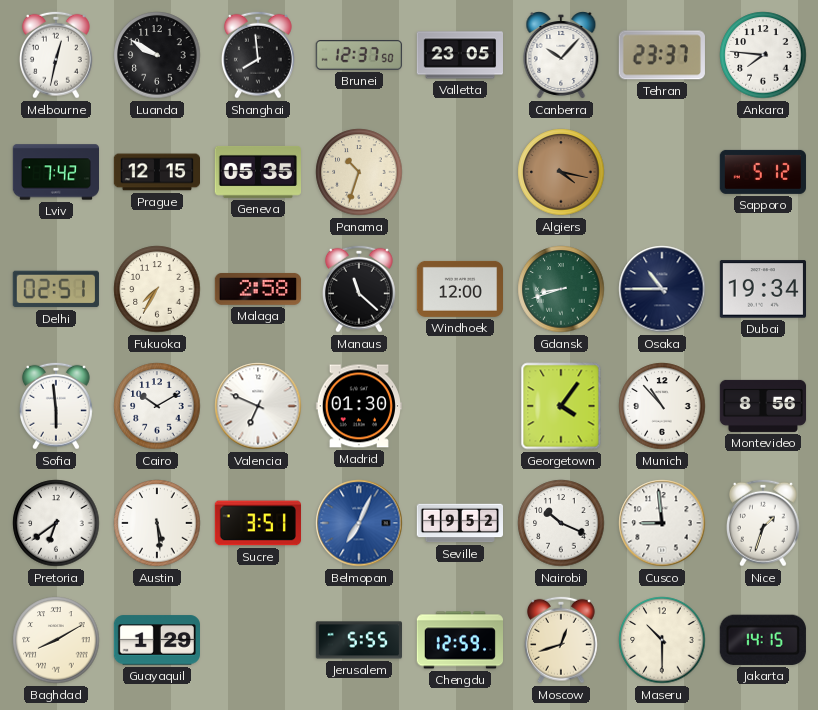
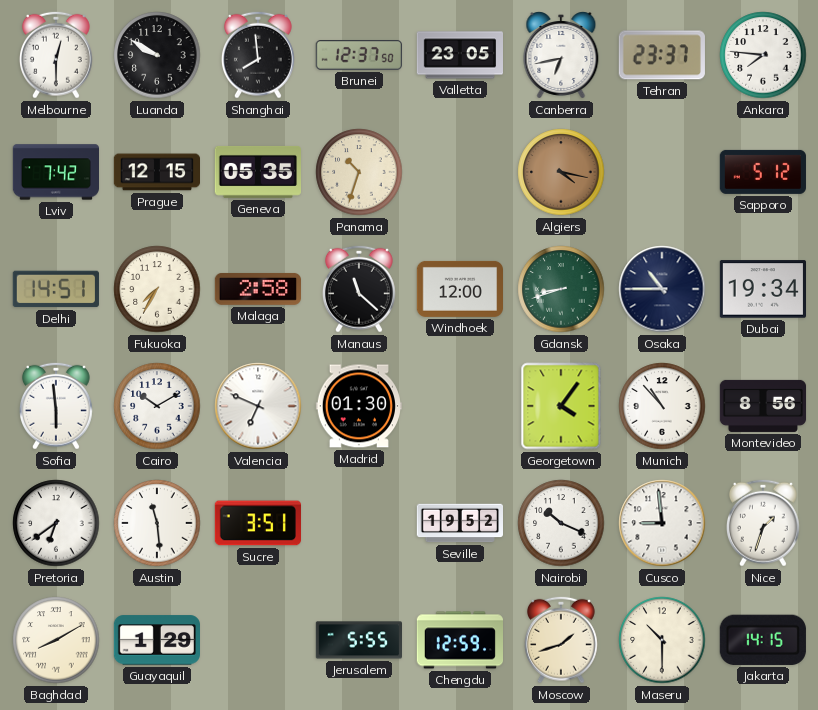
Melbourne: 12:32 -> 12:30
Canberra: 10:07 -> 6:43
Delhi: 02:51 -> 14:51
Austin: 5:29 -> 11:29
Belmopan: 7:04 -> none
Moscow: 12:42 -> 1:42
